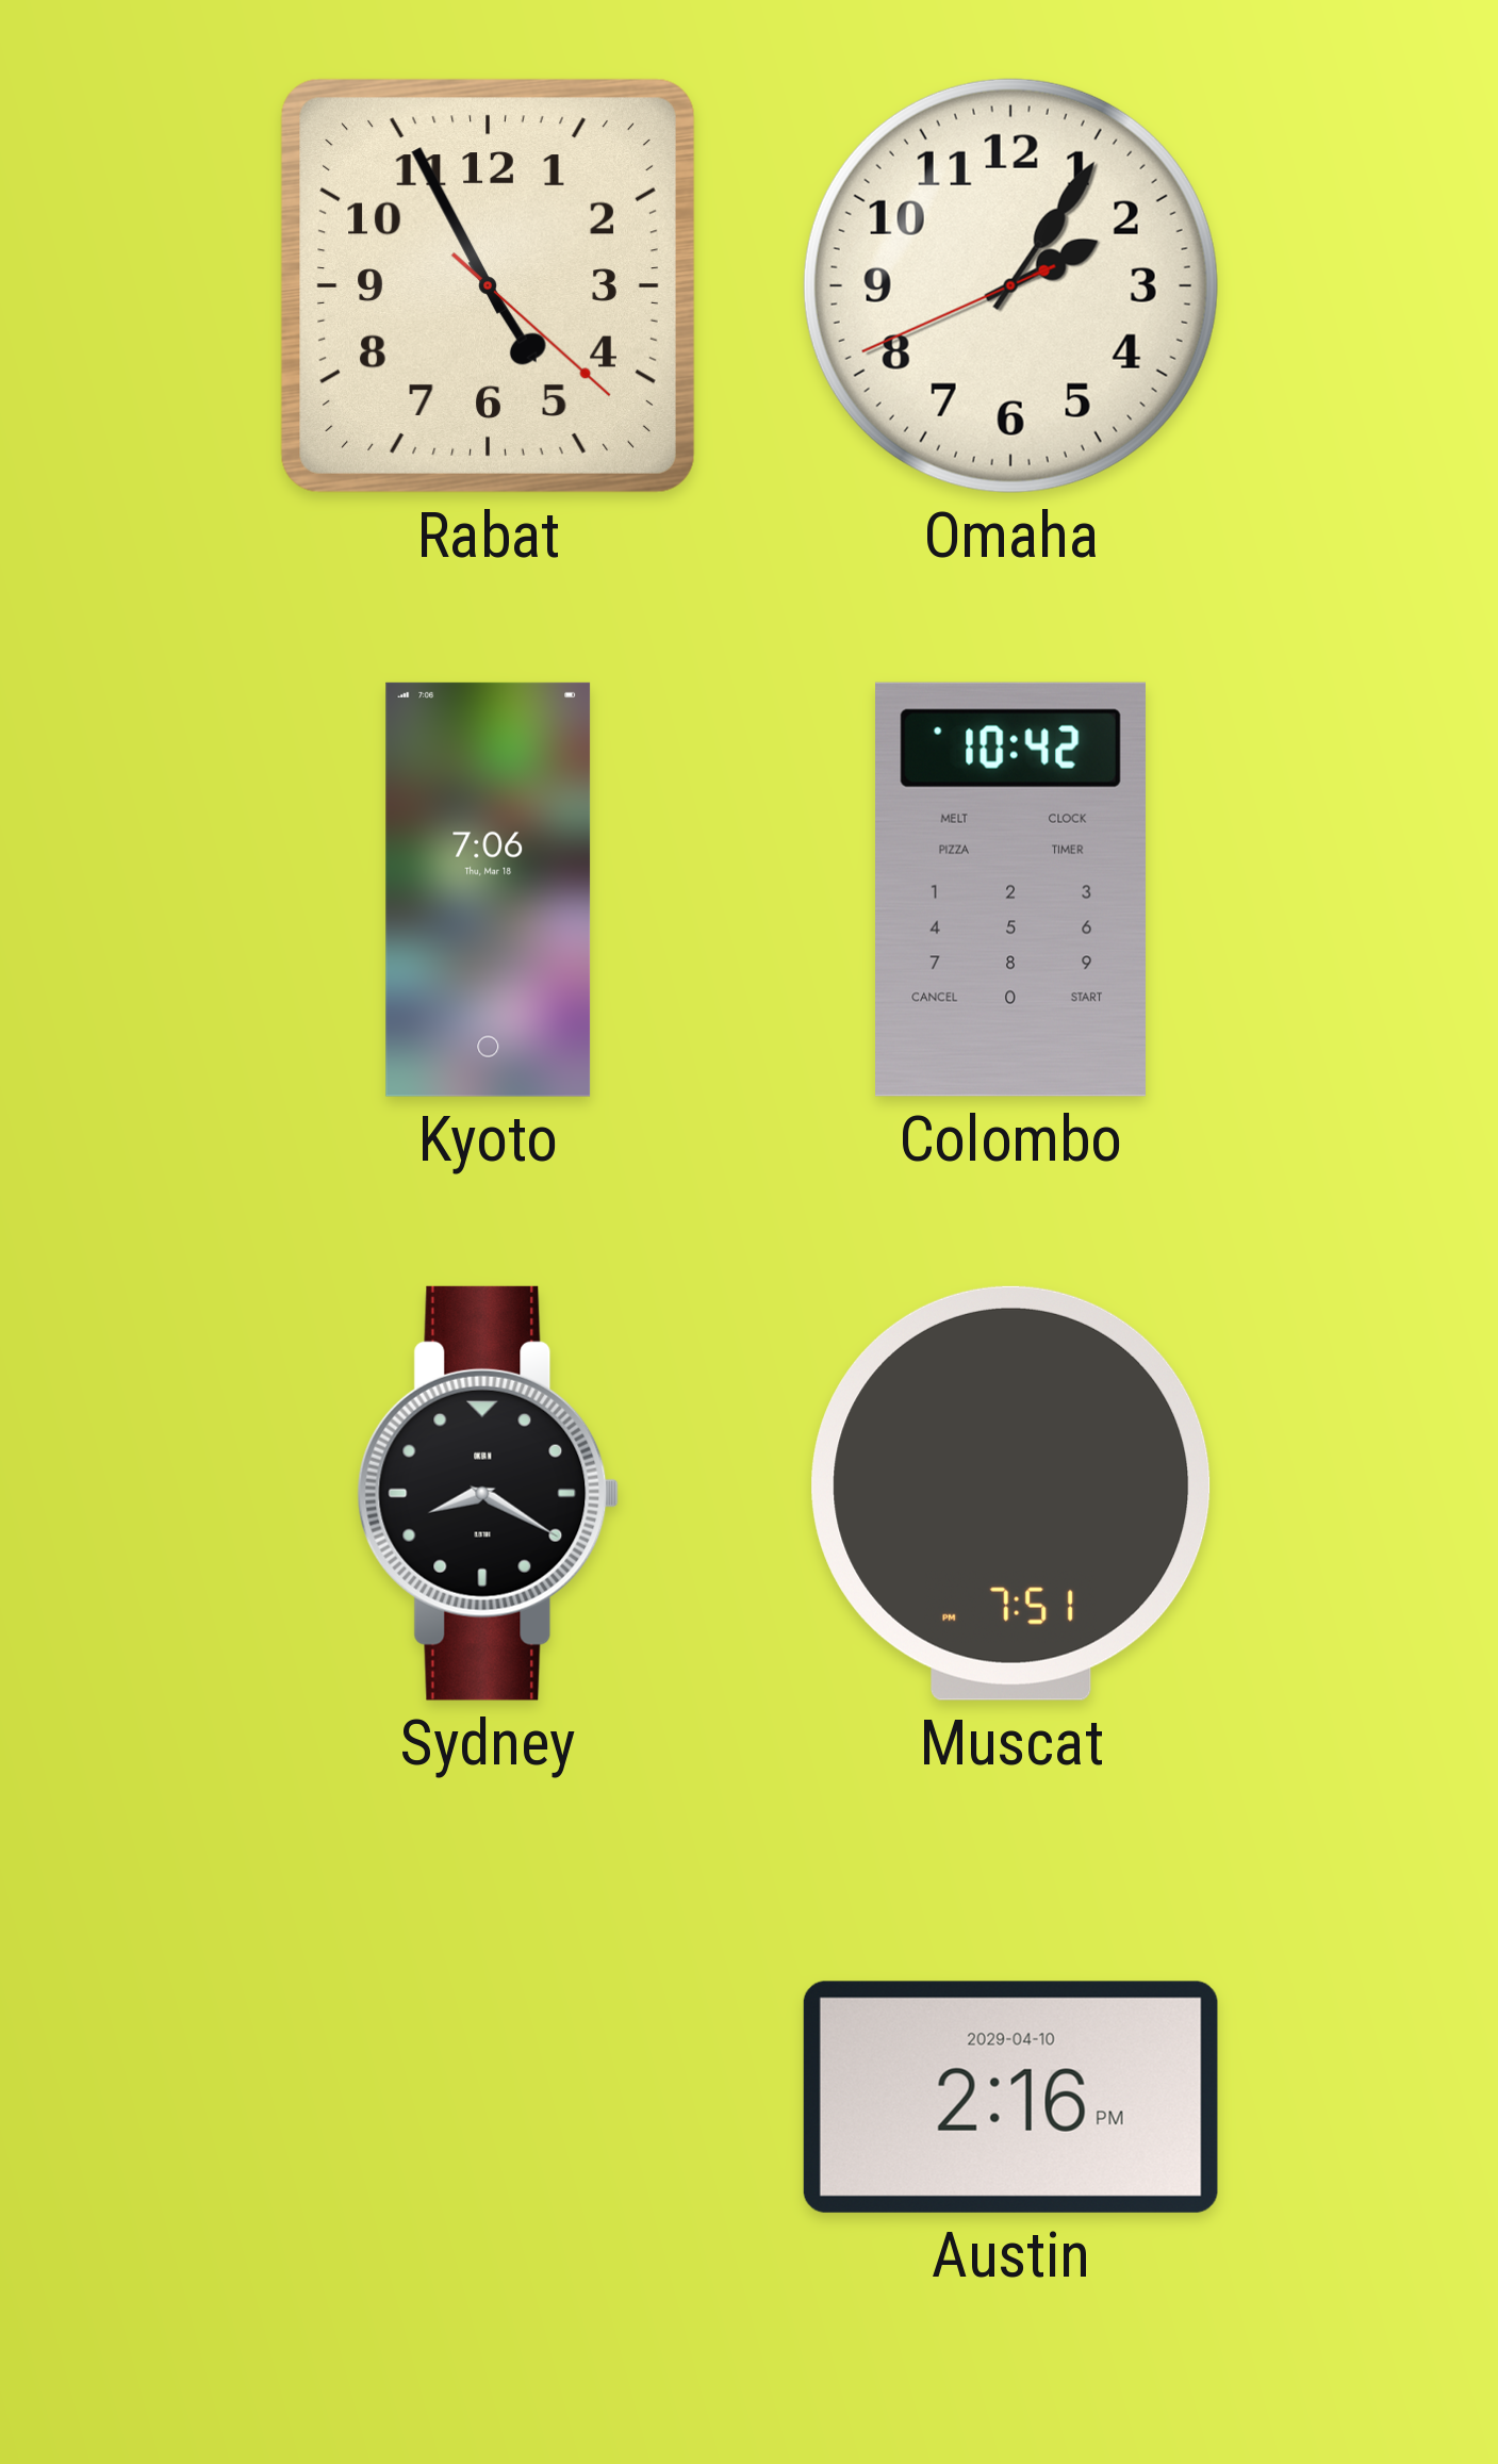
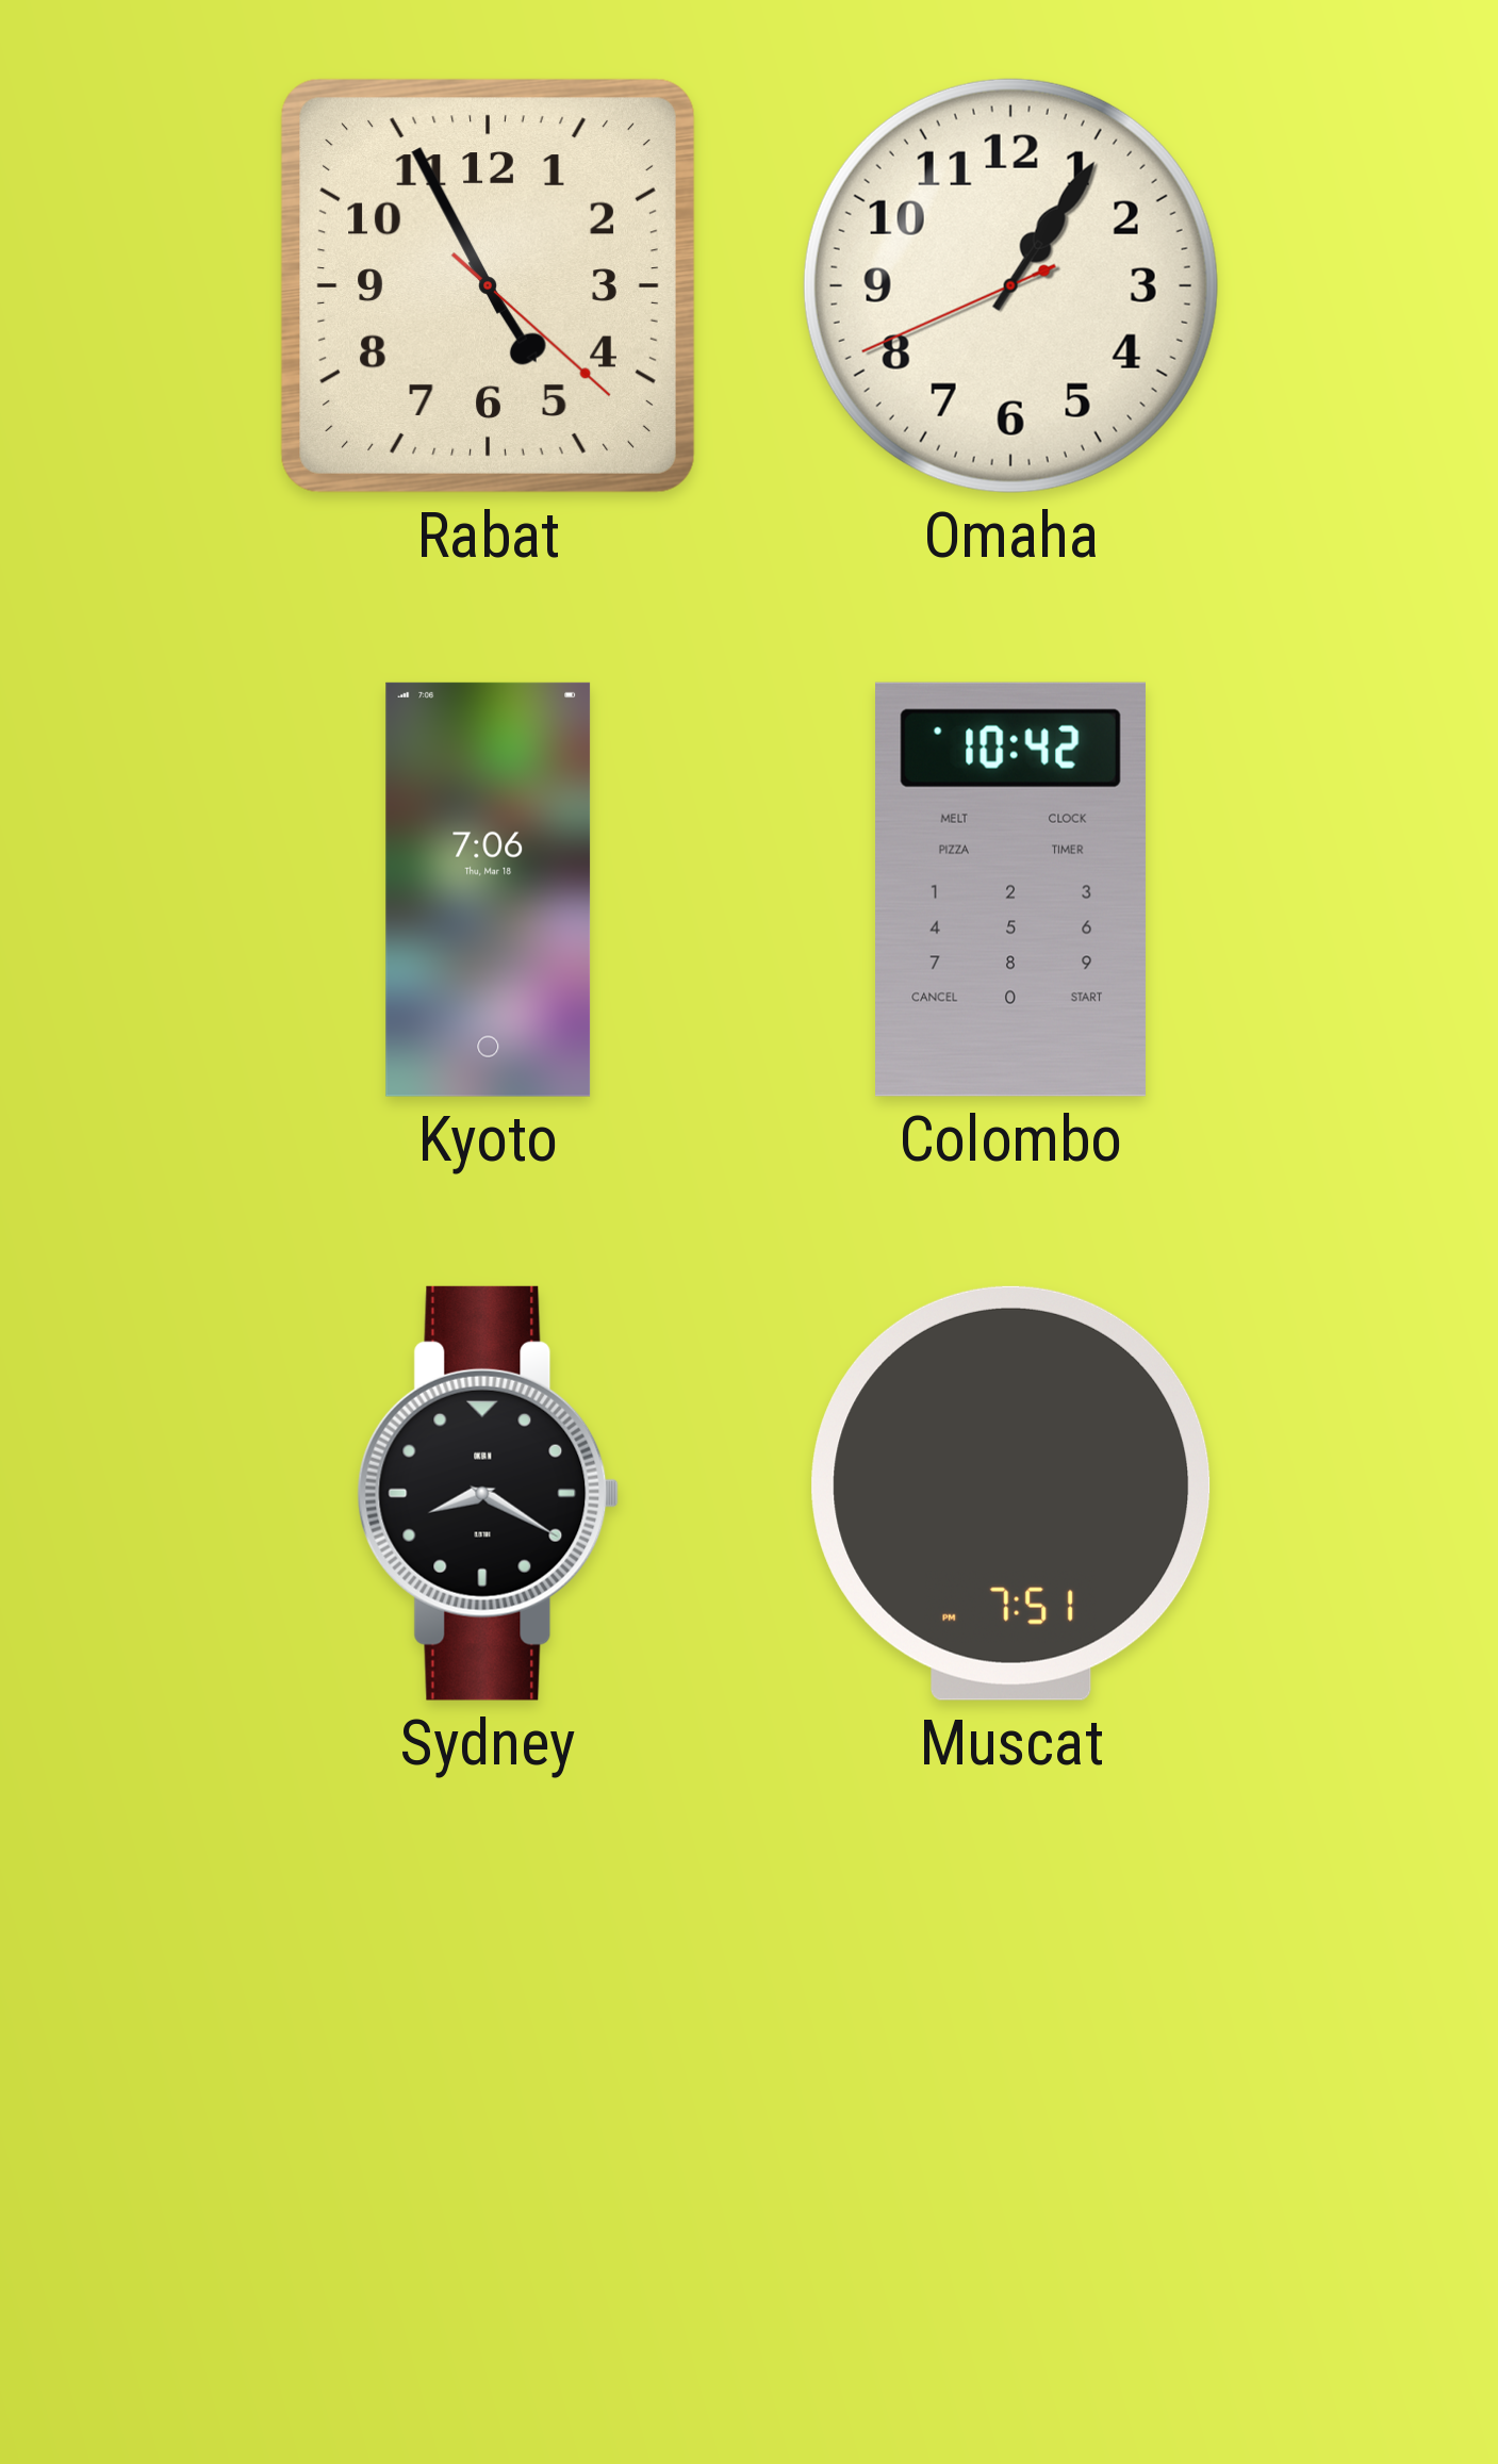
Omaha: 2:05 -> 1:05
Austin: 2:16 -> none
